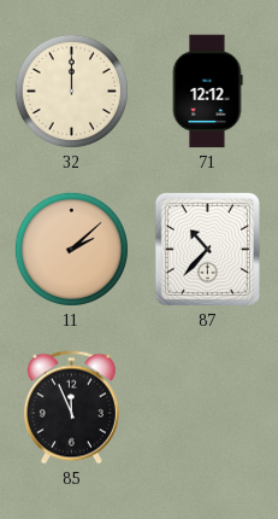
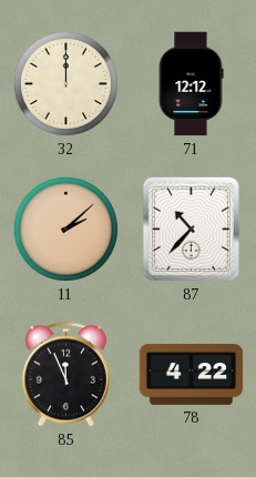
78: none -> 4:22
